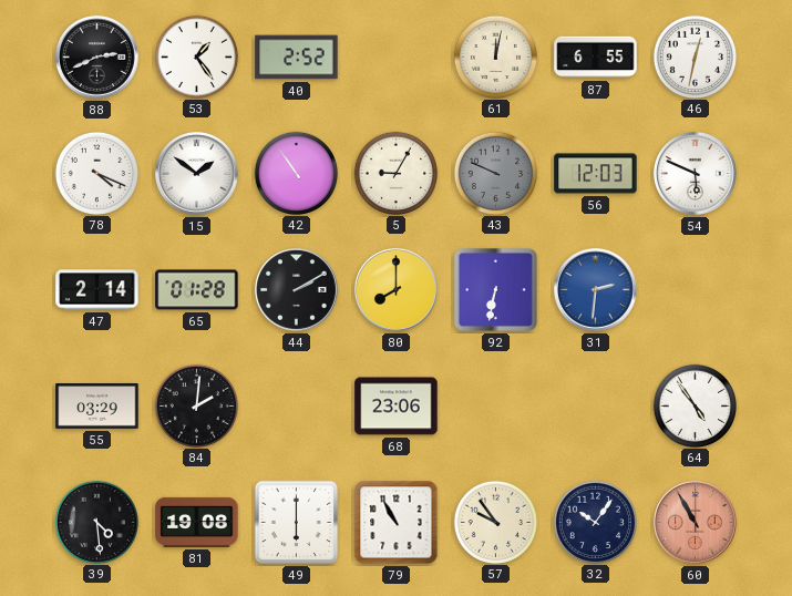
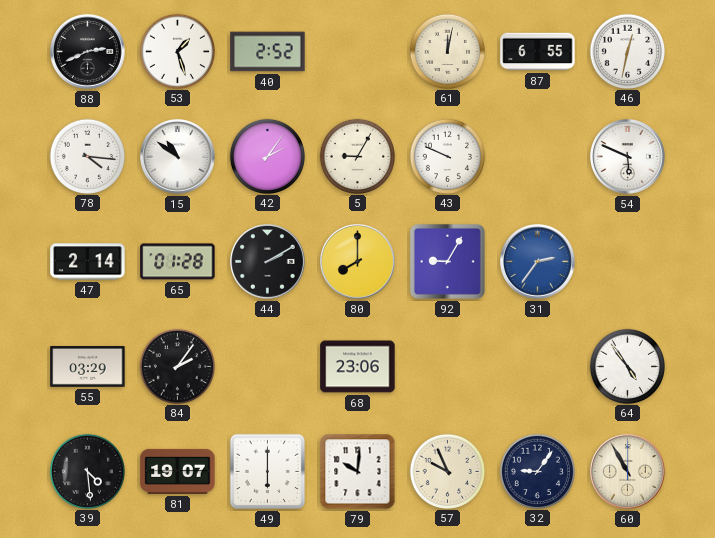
53: 1:24 -> 1:27
78: 4:19 -> 4:16
15: 1:51 -> 10:51
42: 10:54 -> 2:06
43 dial: grey -> white
56: 12:03 -> none
92: 6:32 -> 9:05
31: 2:31 -> 2:36
84: 2:01 -> 2:06
81: 19:08 -> 19:07
79: 10:55 -> 10:01
57: 9:54 -> 9:56
32: 10:06 -> 9:06
60 dial: salmon -> cream
